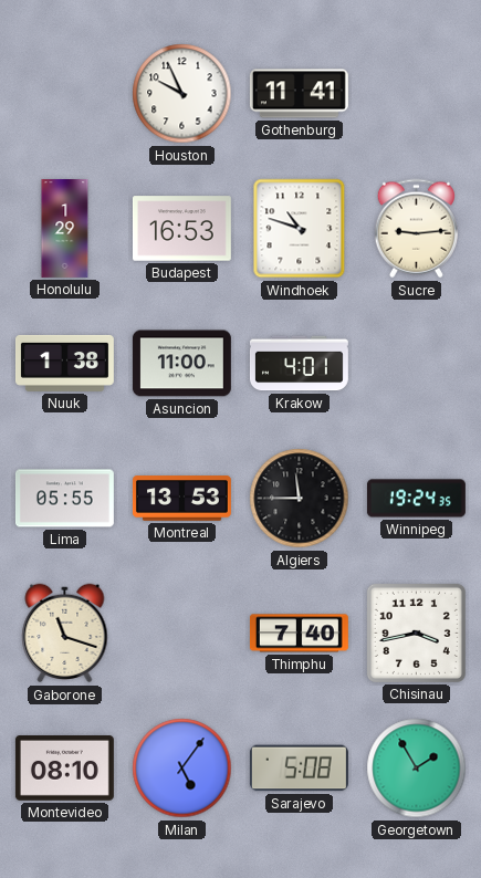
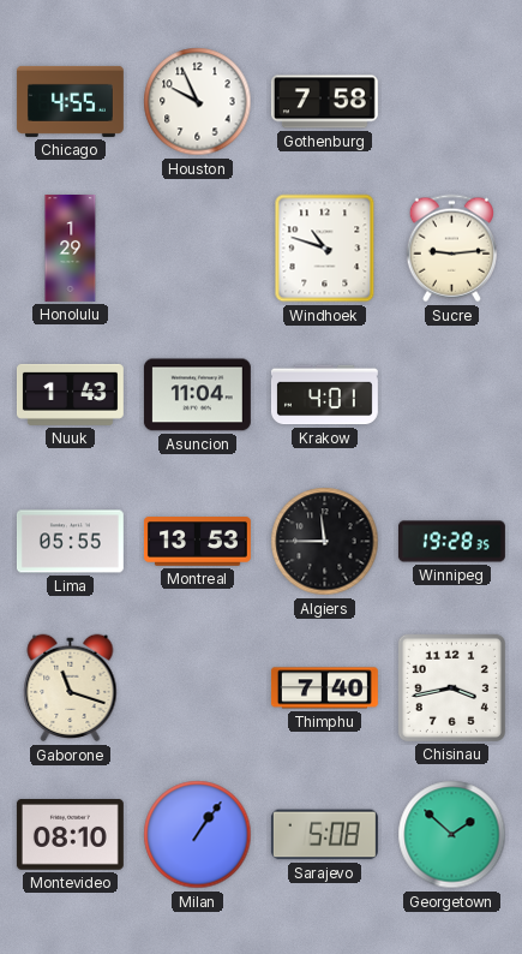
Chicago: none -> 4:55
Gothenburg: 11:41 -> 7:58
Budapest: 16:53 -> none
Nuuk: 1:38 -> 1:43
Asuncion: 11:00 -> 11:04
Winnipeg: 19:24 -> 19:28
Milan: 5:06 -> 1:06
Georgetown: 1:55 -> 1:52
